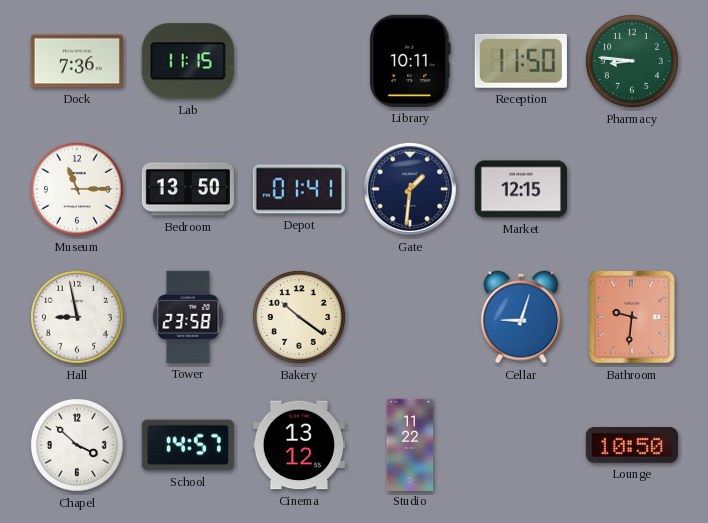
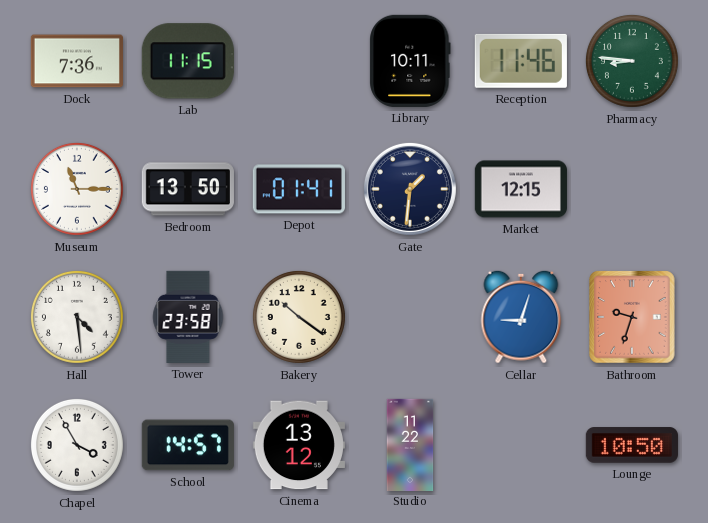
Reception: 11:50 -> 11:46
Hall: 8:58 -> 4:29
Bathroom: 9:31 -> 9:33
Chapel: 3:52 -> 3:55
